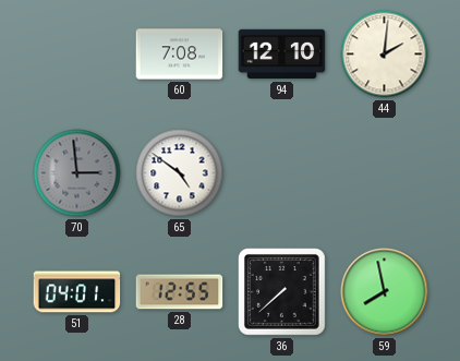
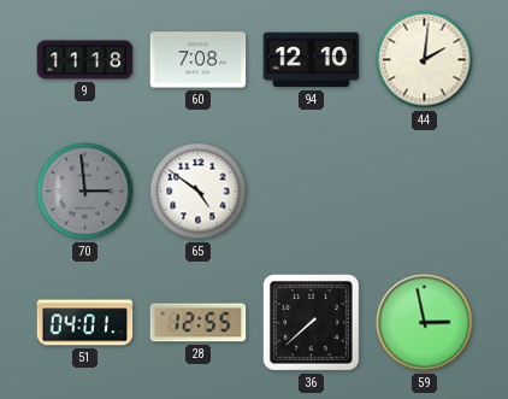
9: none -> 11:18
59: 7:58 -> 2:58
